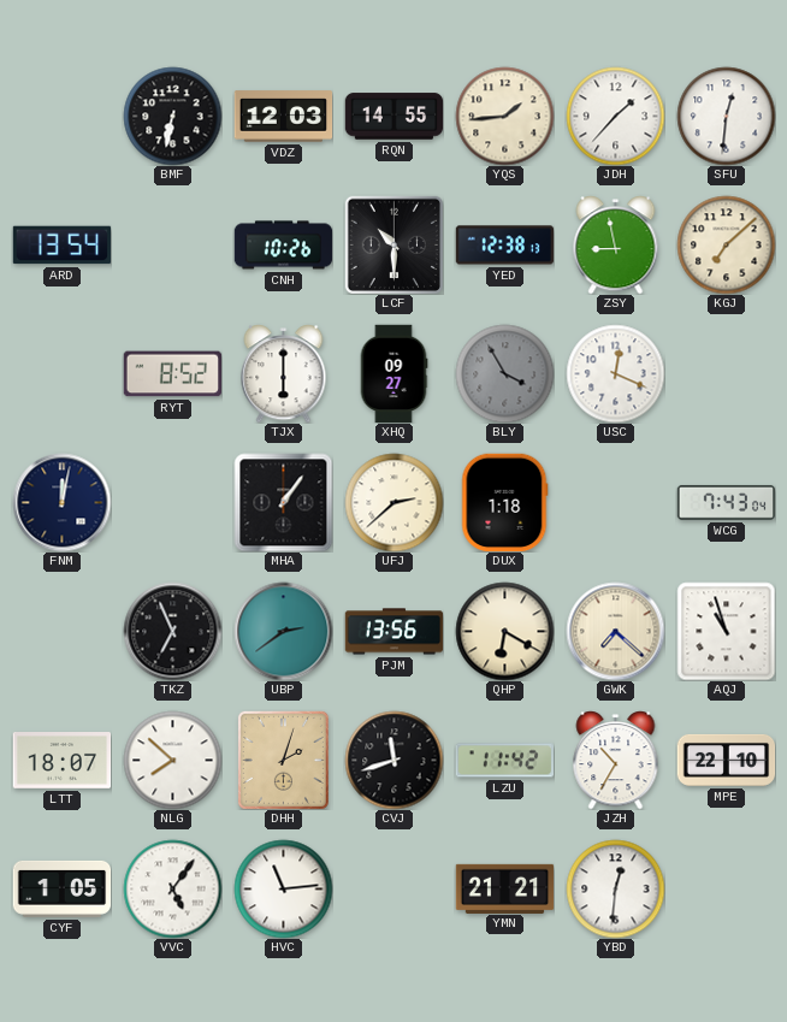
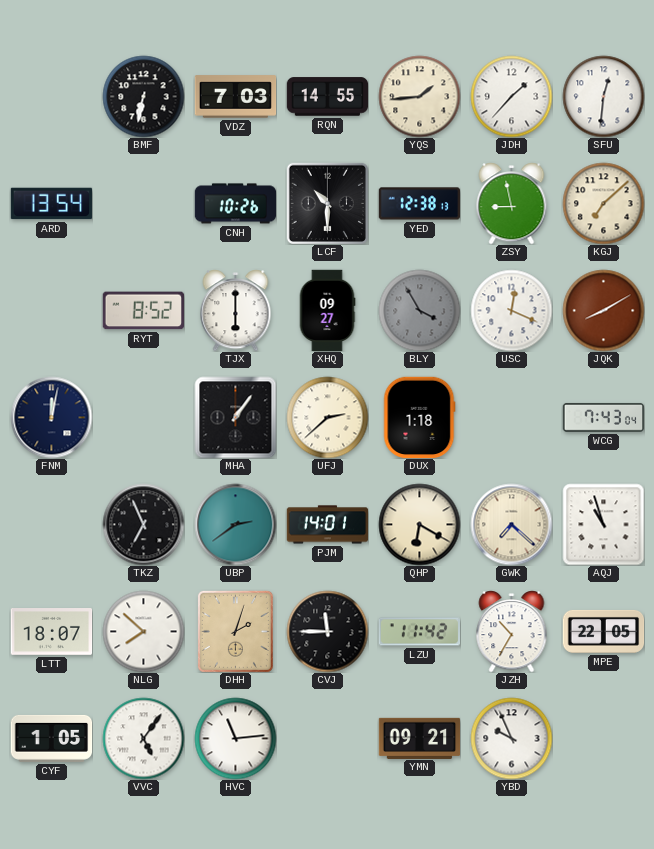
VDZ: 12:03 -> 7:03
JQK: none -> 8:10
PJM: 13:56 -> 14:01
CVJ: 11:42 -> 11:45
MPE: 22:10 -> 22:05
YMN: 21:21 -> 09:21
YBD: 12:31 -> 9:56
